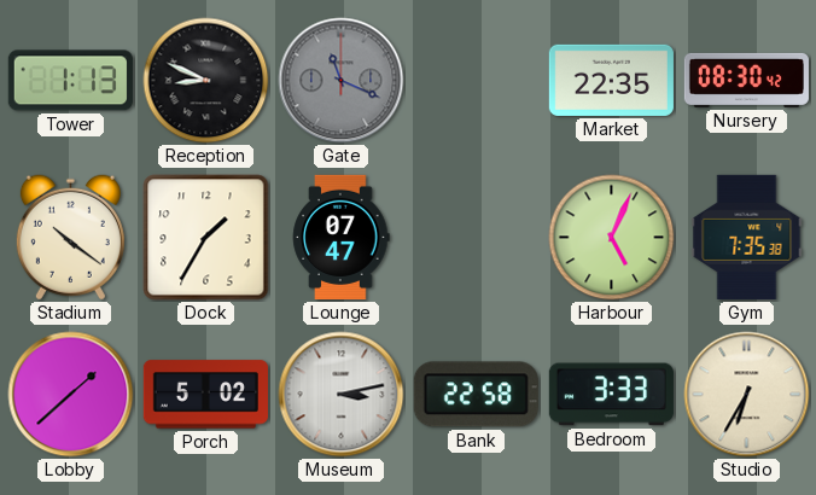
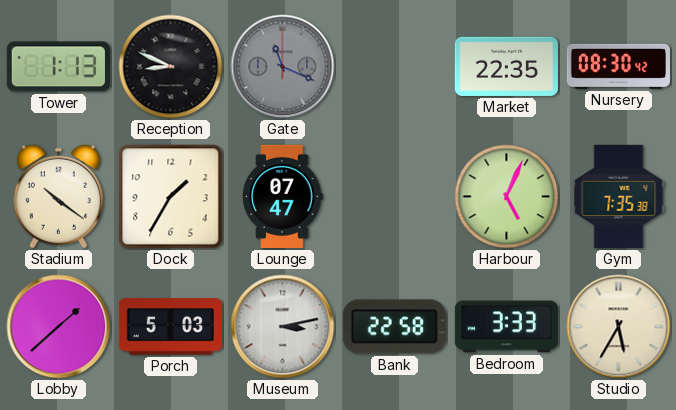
Porch: 5:02 -> 5:03
Studio: 6:35 -> 5:35
